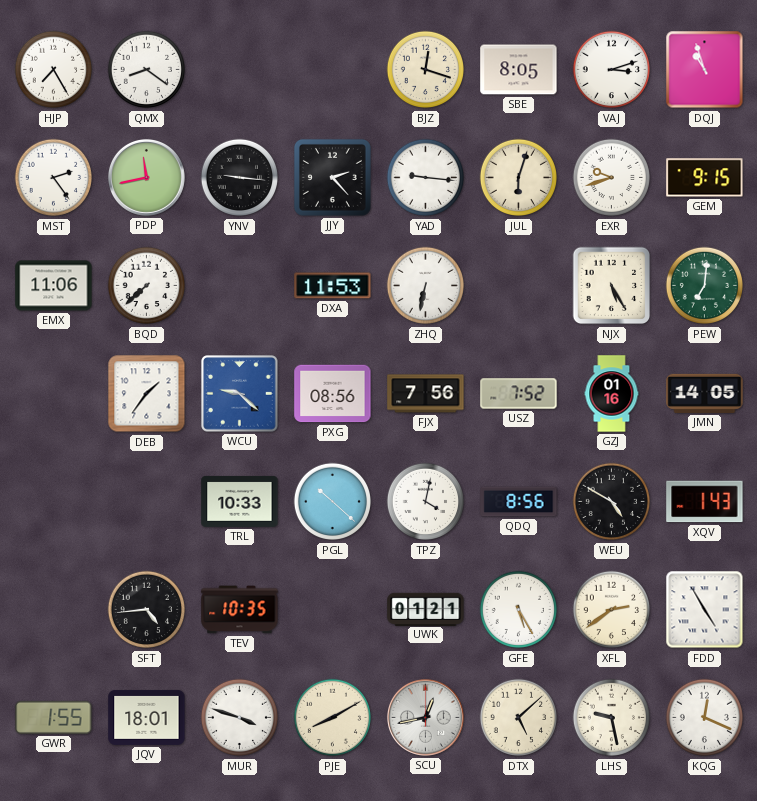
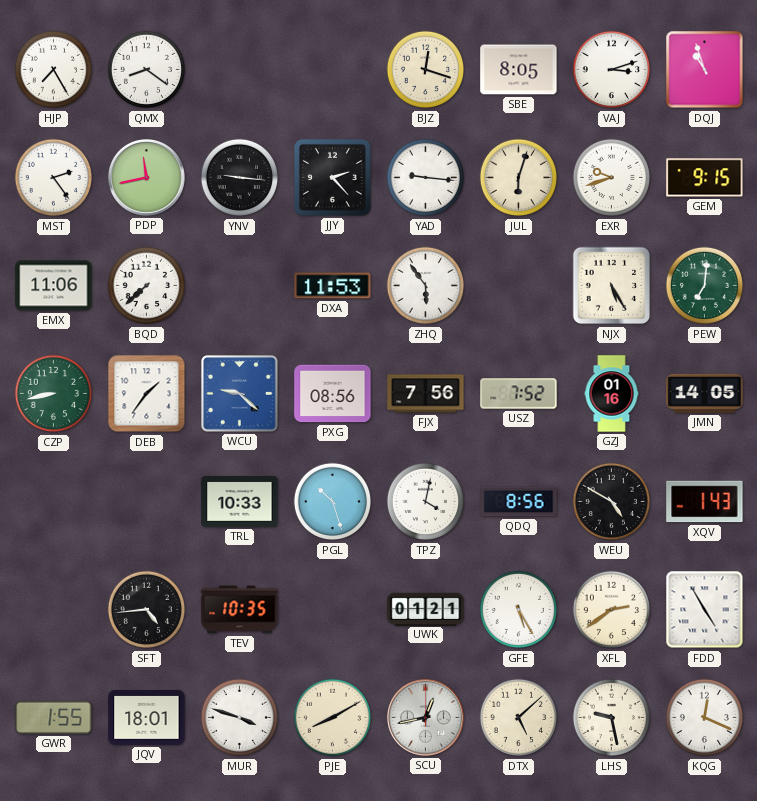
ZHQ: 6:32 -> 5:54
CZP: none -> 8:43
PGL: 10:22 -> 10:27
